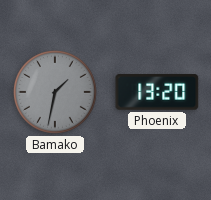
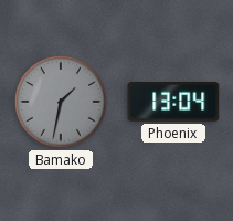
Phoenix: 13:20 -> 13:04
